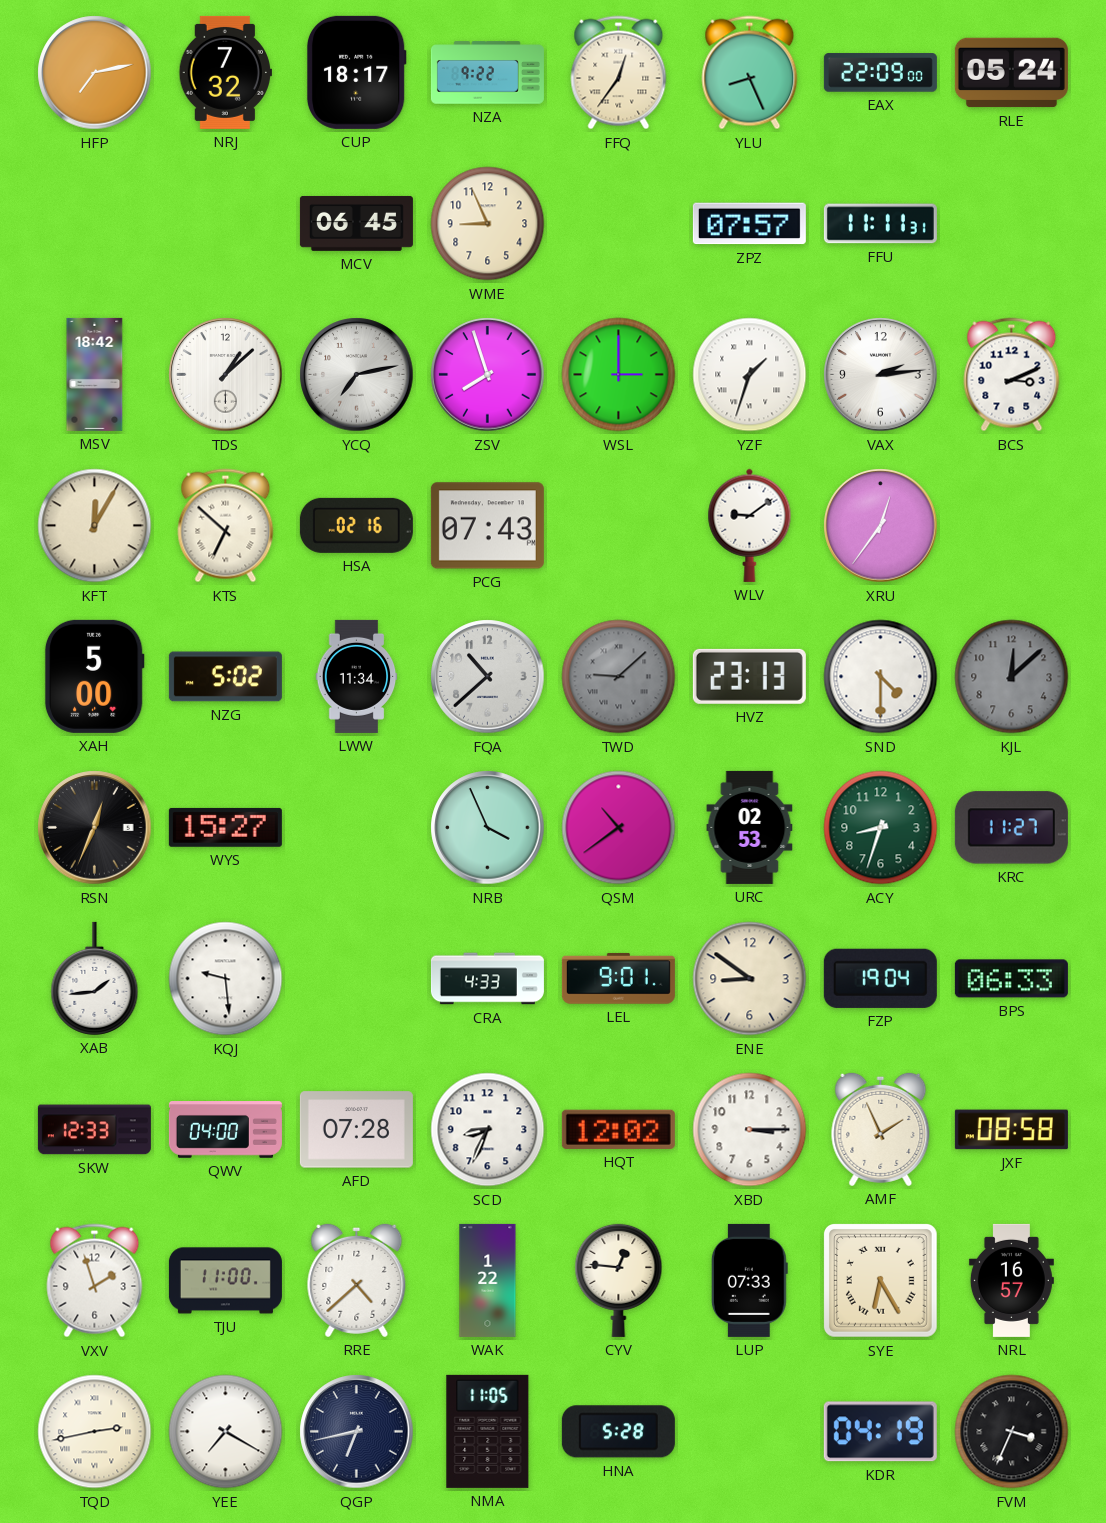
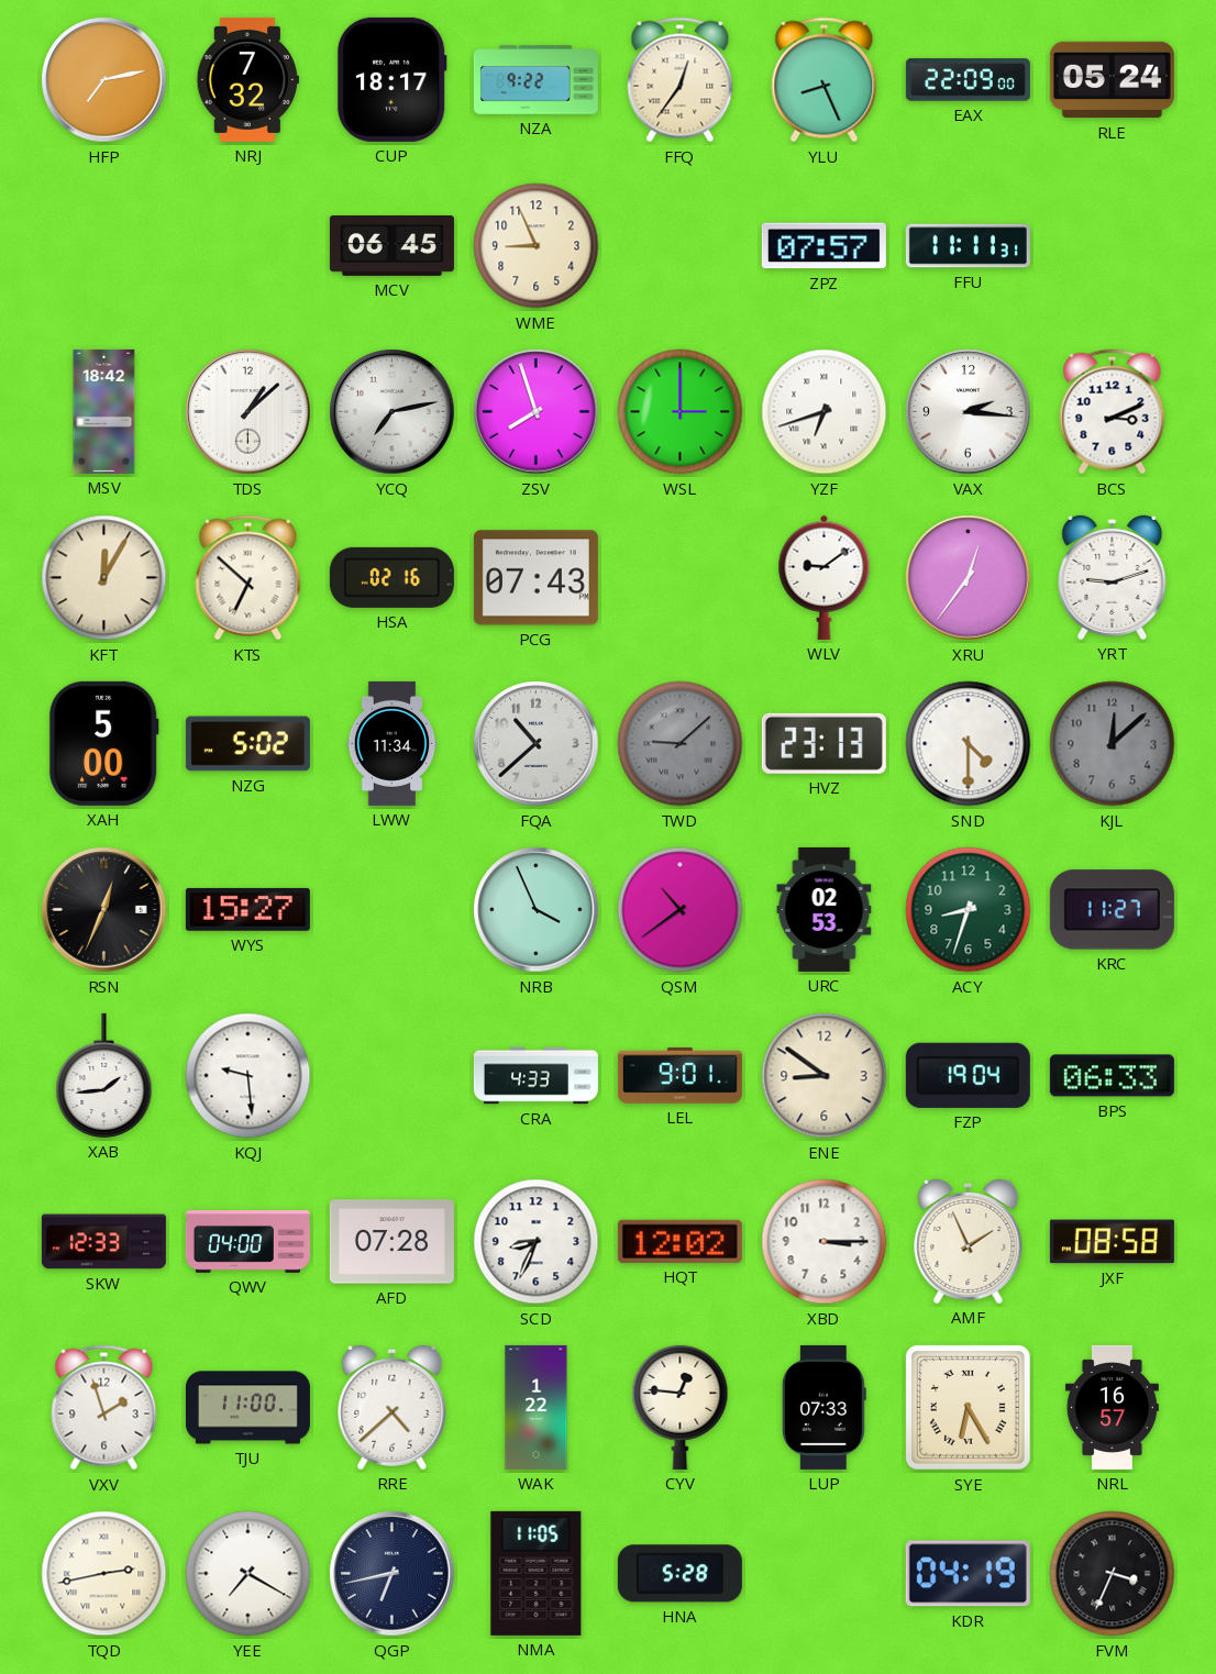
YZF: 1:33 -> 6:42
VAX: 2:14 -> 2:16
YRT: none -> 9:12
